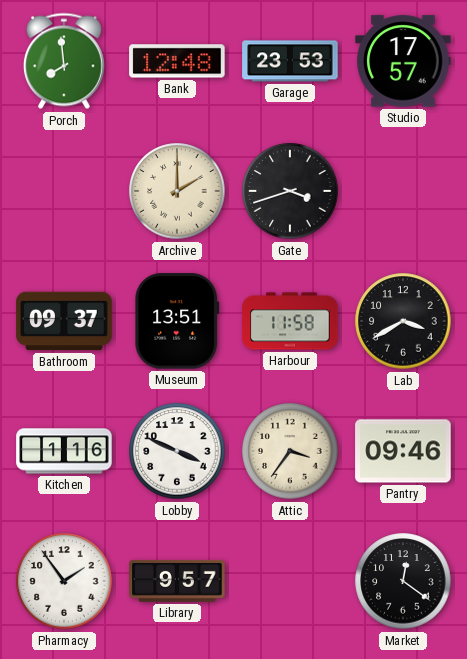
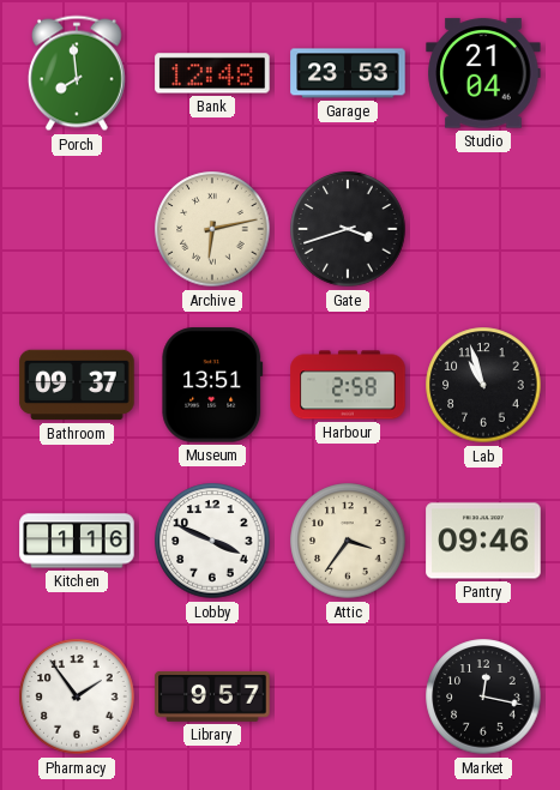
Studio: 17:57 -> 21:04
Archive: 2:00 -> 6:13
Harbour: 11:58 -> 2:58
Lab: 3:40 -> 10:57
Market: 12:21 -> 12:17
